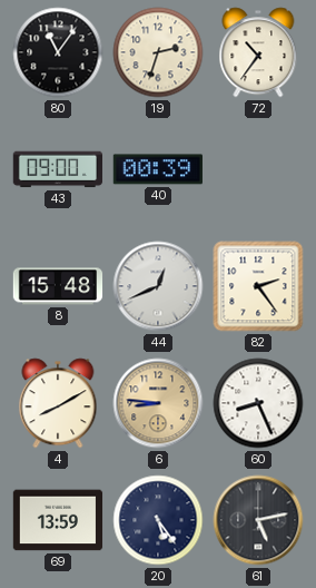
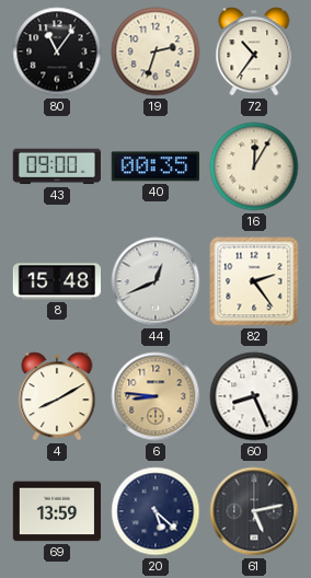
40: 00:39 -> 00:35
16: none -> 12:05
20: 5:24 -> 5:22
